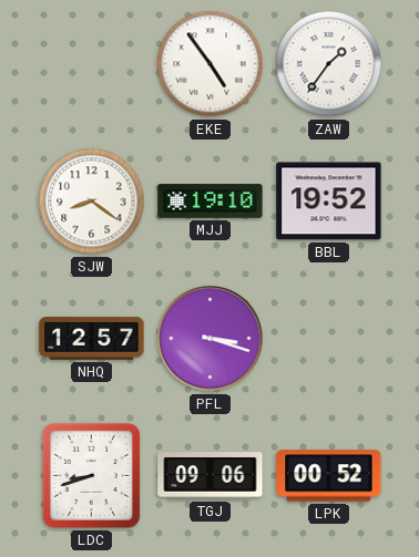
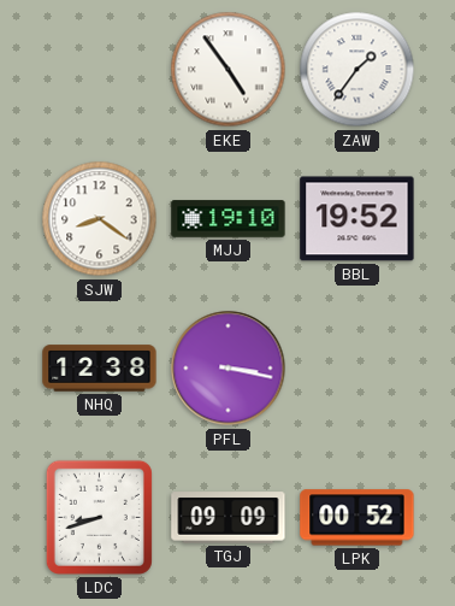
NHQ: 12:57 -> 12:38
PFL: 3:18 -> 3:17
TGJ: 09:06 -> 09:09
